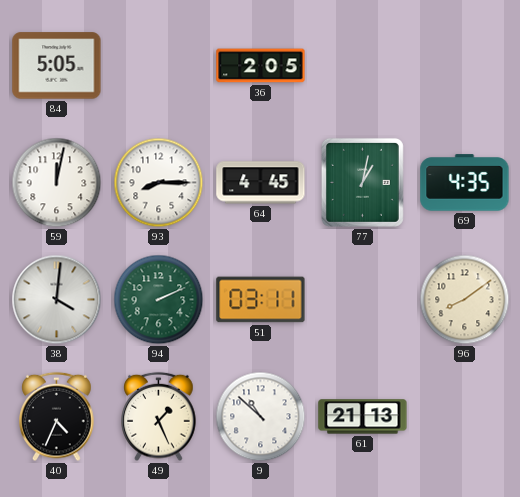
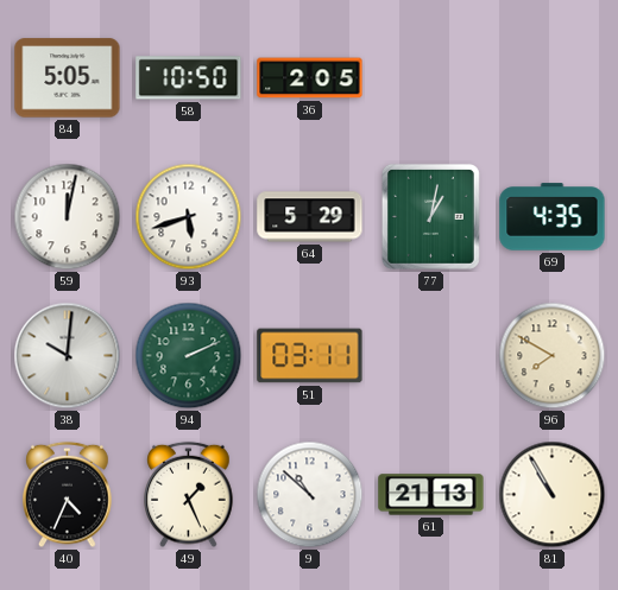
58: none -> 10:50
93: 8:15 -> 5:42
64: 4:45 -> 5:29
38: 4:01 -> 10:01
96: 8:09 -> 7:50
81: none -> 10:55
